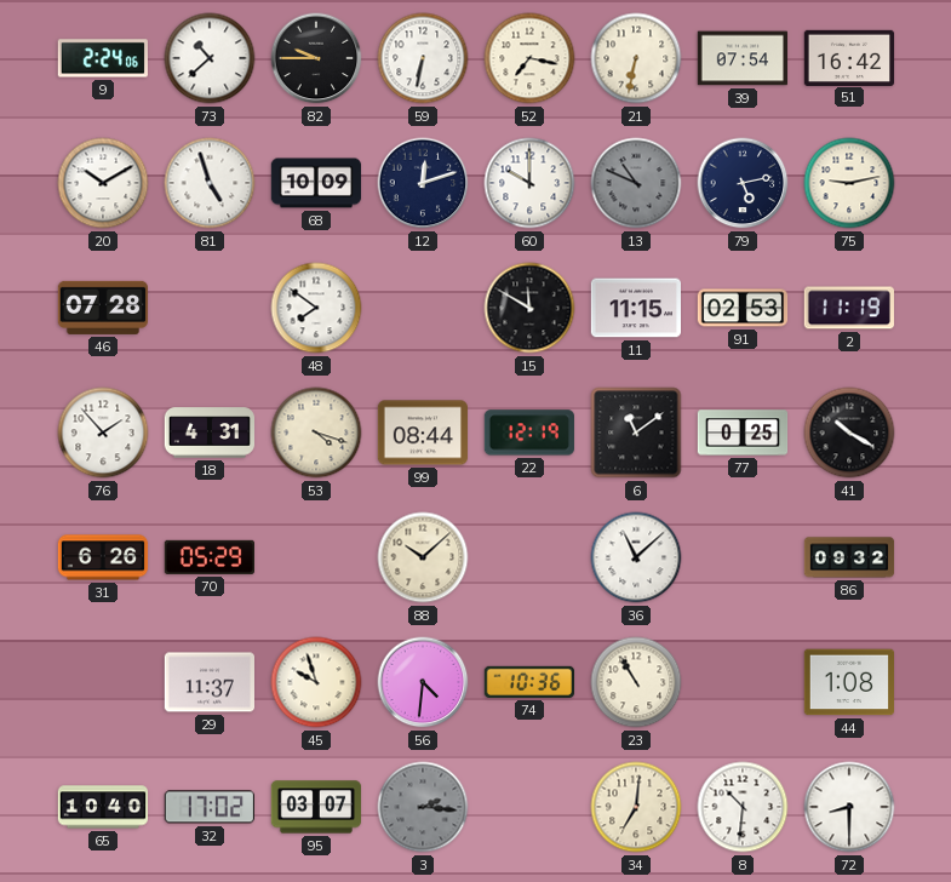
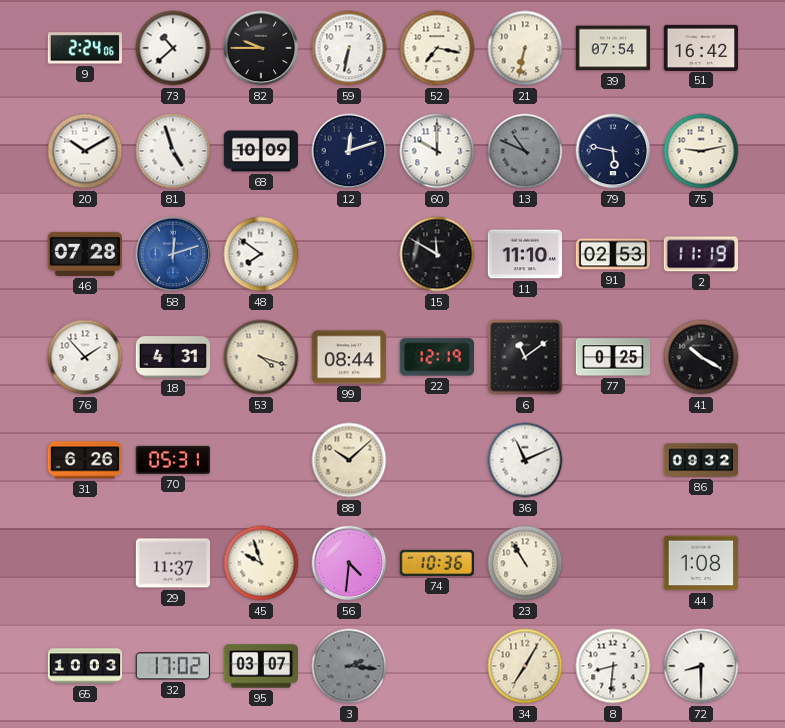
79: 5:13 -> 5:47
58: none -> 12:12
11: 11:15 -> 11:10
70: 05:29 -> 05:31
36: 11:08 -> 11:11
65: 10:40 -> 10:03
34: 7:01 -> 7:05
8: 10:31 -> 8:31
